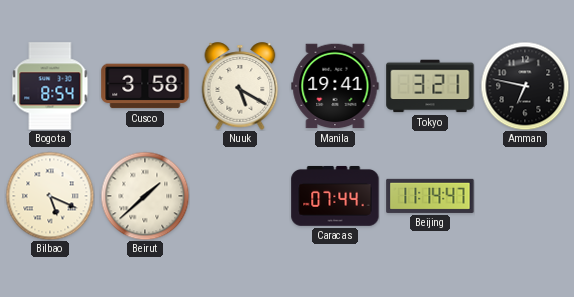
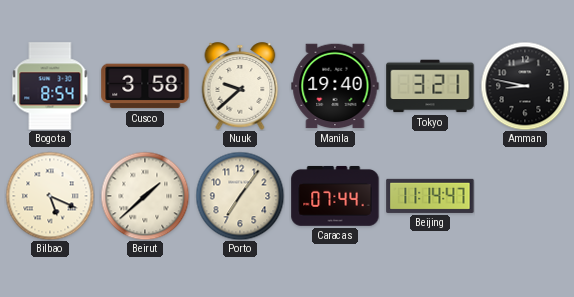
Nuuk: 5:20 -> 9:38
Manila: 19:41 -> 19:40
Amman: 6:47 -> 8:47
Porto: none -> 7:06
